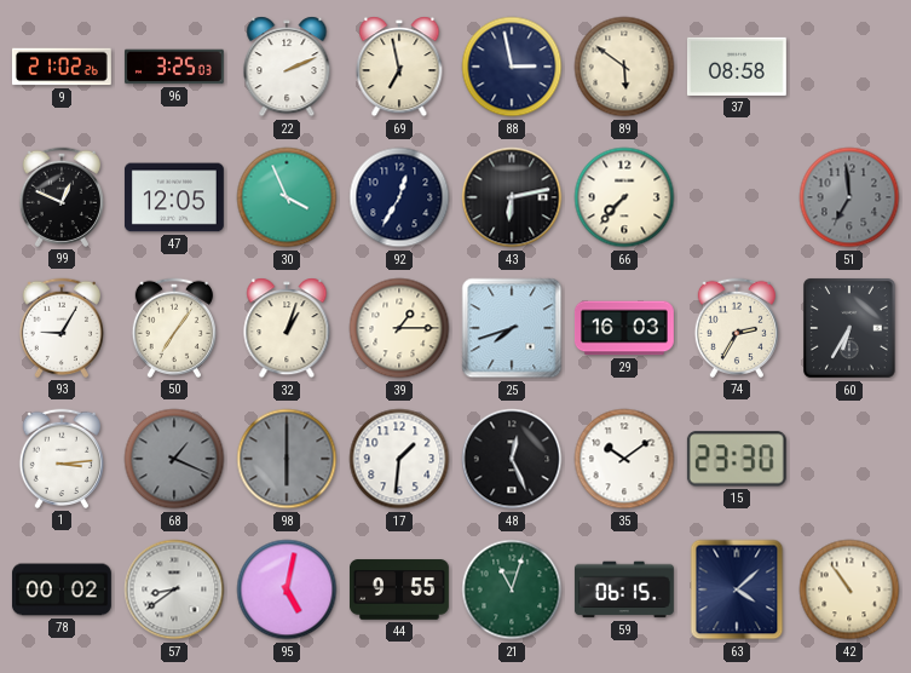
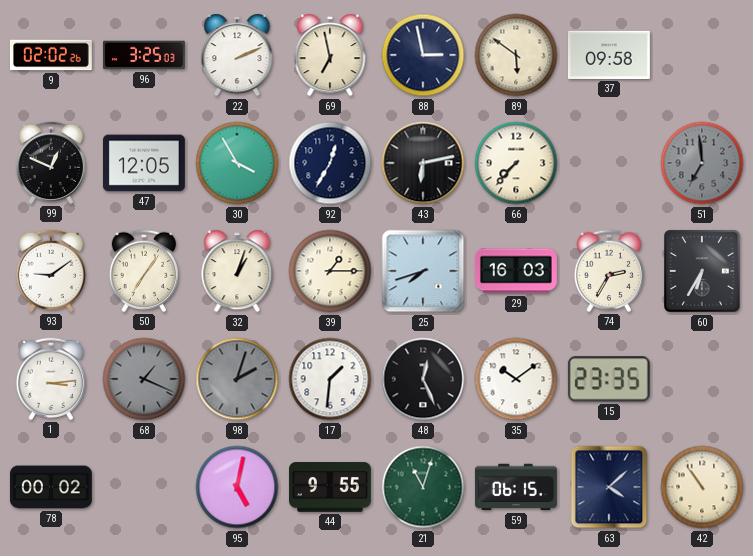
9: 21:02 -> 02:02
37: 08:58 -> 09:58
30: 3:56 -> 3:55
93: 9:05 -> 9:09
98: 6:00 -> 2:03
15: 23:30 -> 23:35
57: 8:39 -> none
